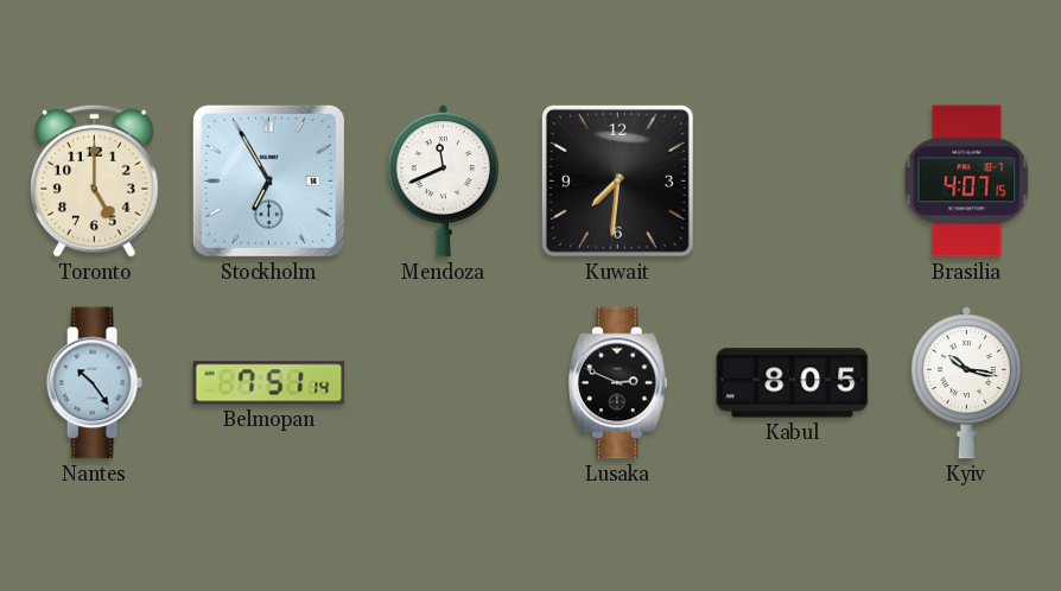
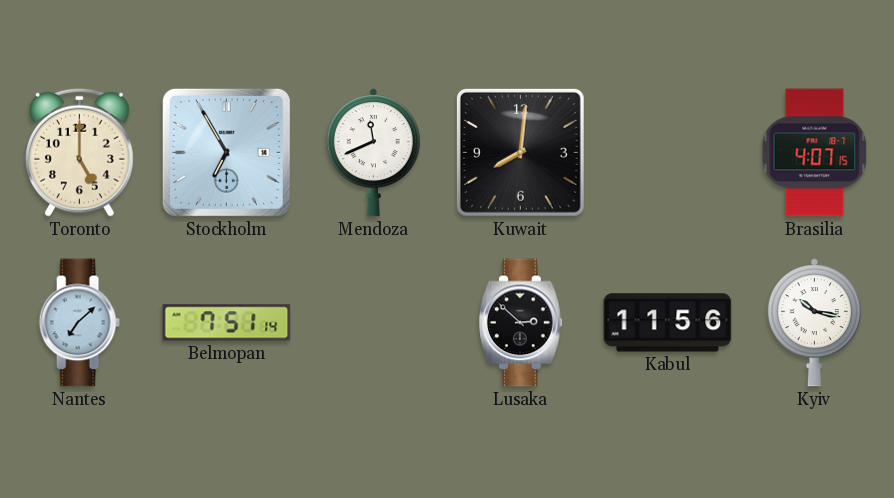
Kuwait: 7:31 -> 8:01
Nantes: 10:24 -> 7:08
Lusaka: 2:49 -> 2:52
Kabul: 8:05 -> 11:56
